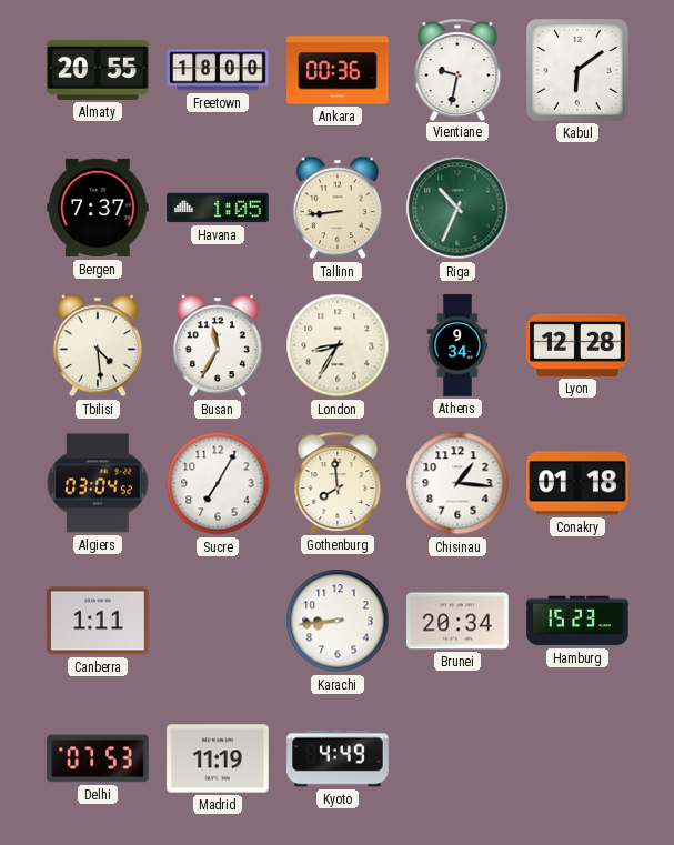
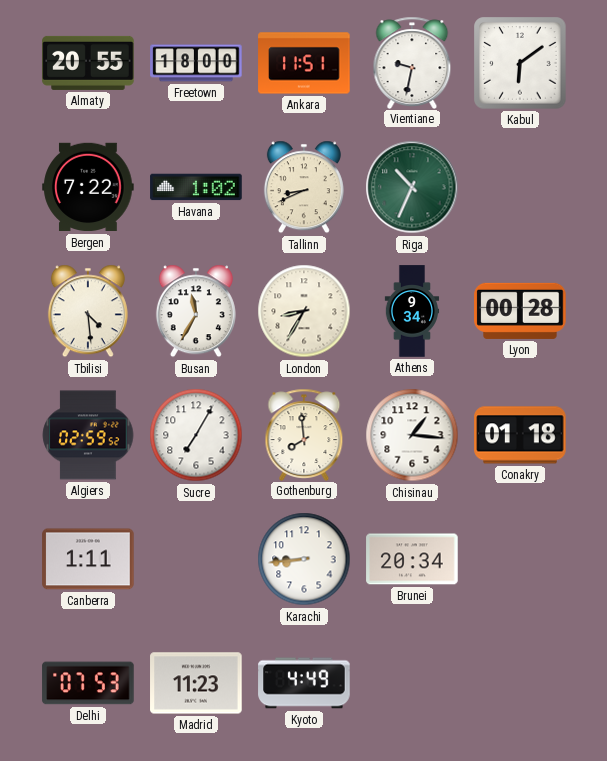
Ankara: 00:36 -> 11:51
Bergen: 7:37 -> 7:22
Havana: 1:05 -> 1:02
Tallinn: 8:44 -> 8:41
Lyon: 12:28 -> 00:28
Algiers: 03:04 -> 02:59
Hamburg: 15:23 -> none
Madrid: 11:19 -> 11:23
